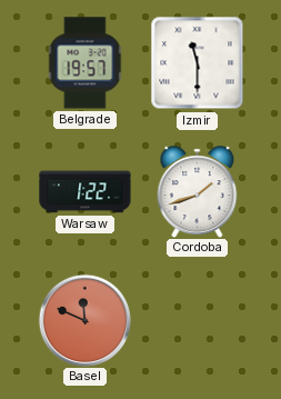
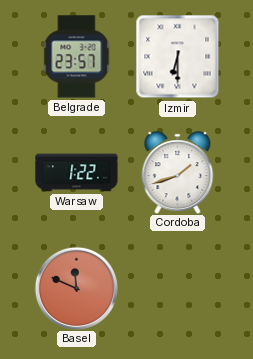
Belgrade: 19:57 -> 23:57
Izmir: 11:30 -> 6:30
